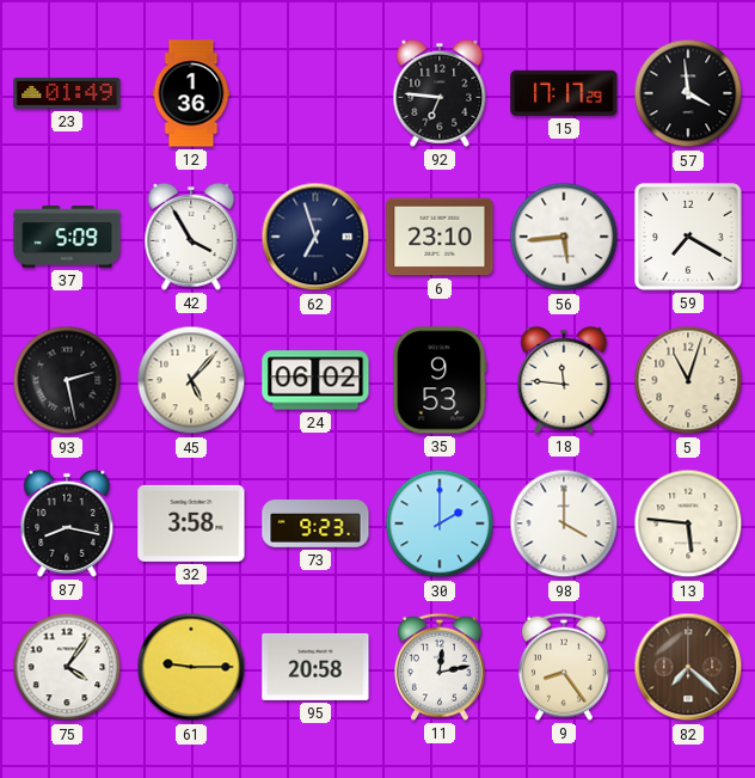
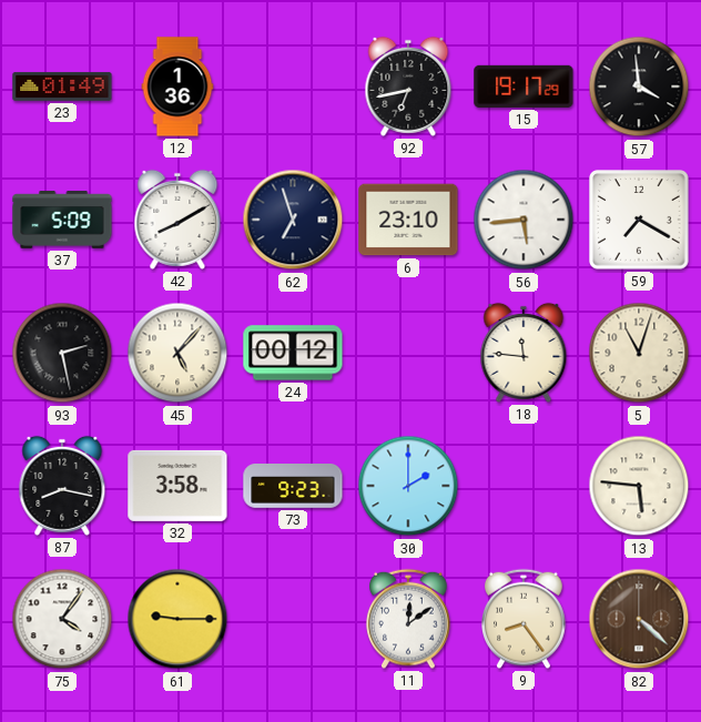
92: 6:46 -> 6:43
15: 17:17 -> 19:17
42: 3:55 -> 8:10
24: 06:02 -> 00:12
35: 9:53 -> none
98: 4:00 -> none
95: 20:58 -> none
11: 12:13 -> 12:09
82: 7:22 -> 4:22
